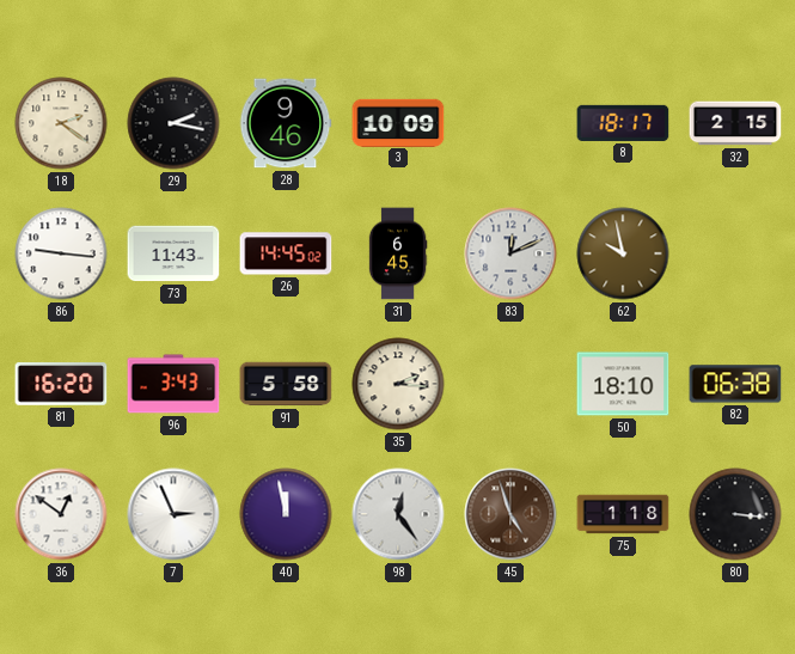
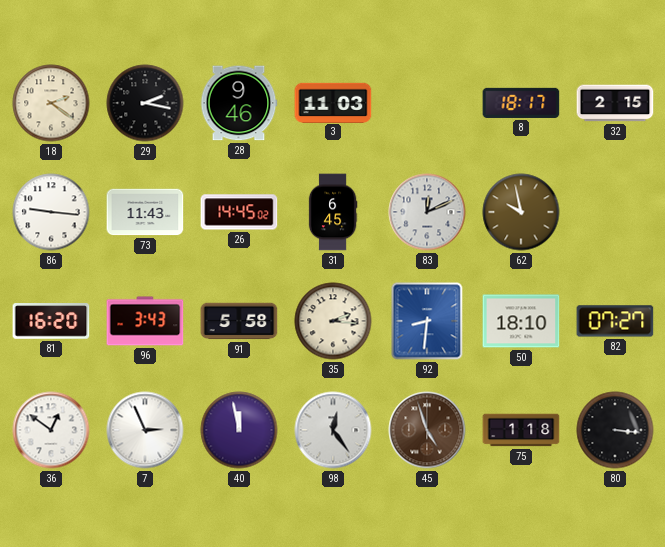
3: 10:09 -> 11:03
92: none -> 8:31
82: 06:38 -> 07:27
